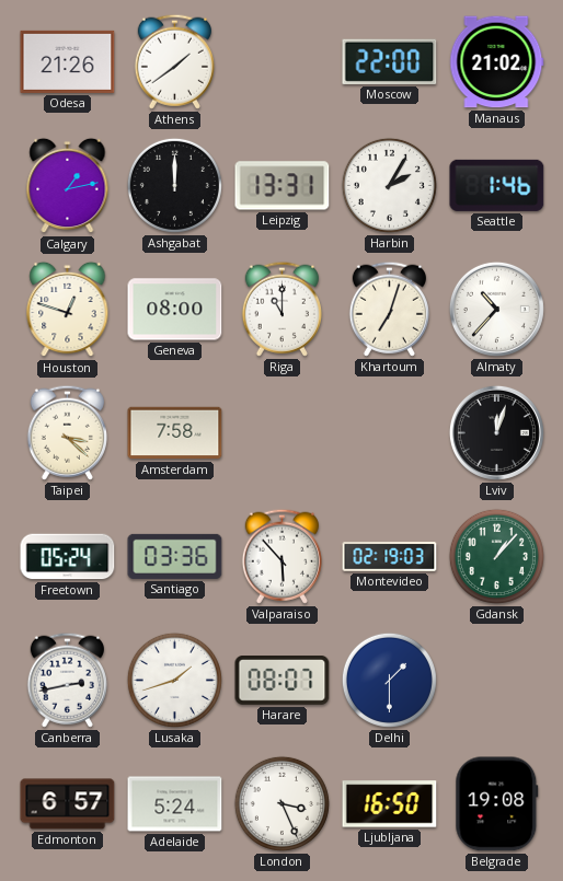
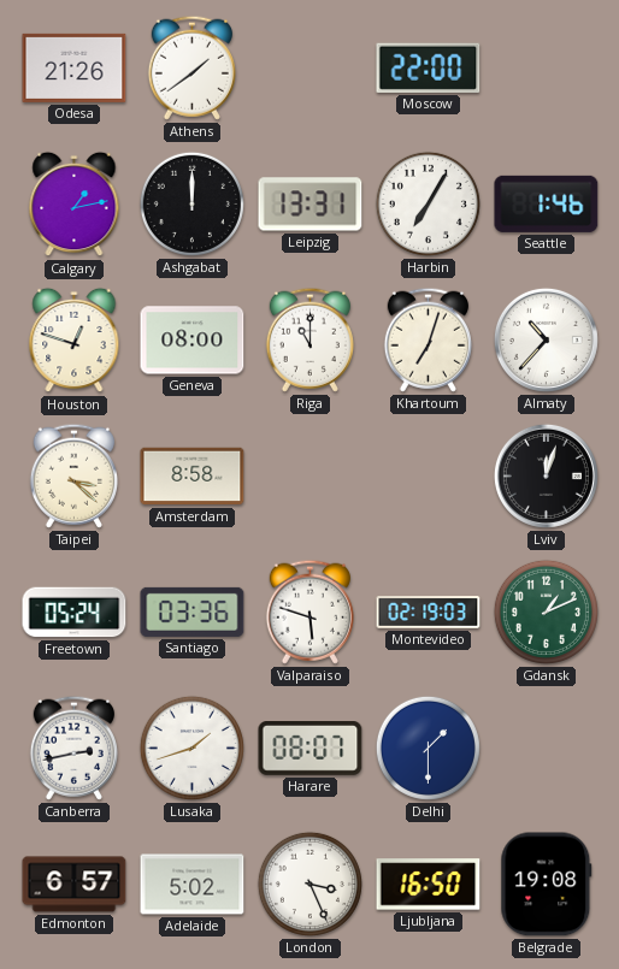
Manaus: 21:02 -> none
Harbin: 2:05 -> 7:05
Amsterdam: 7:58 -> 8:58
Valparaiso: 5:53 -> 5:48
Gdansk: 1:07 -> 1:11
Adelaide: 5:24 -> 5:02
